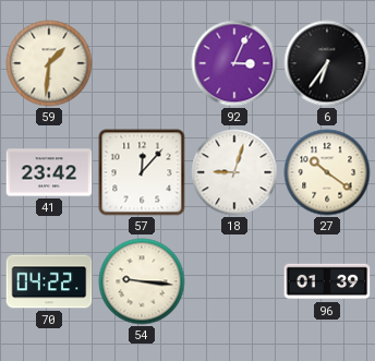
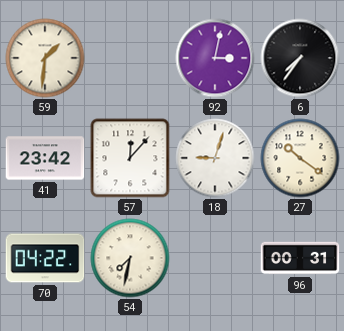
92: 3:04 -> 3:02
6: 6:36 -> 7:36
54: 9:16 -> 7:32
96: 01:39 -> 00:31
